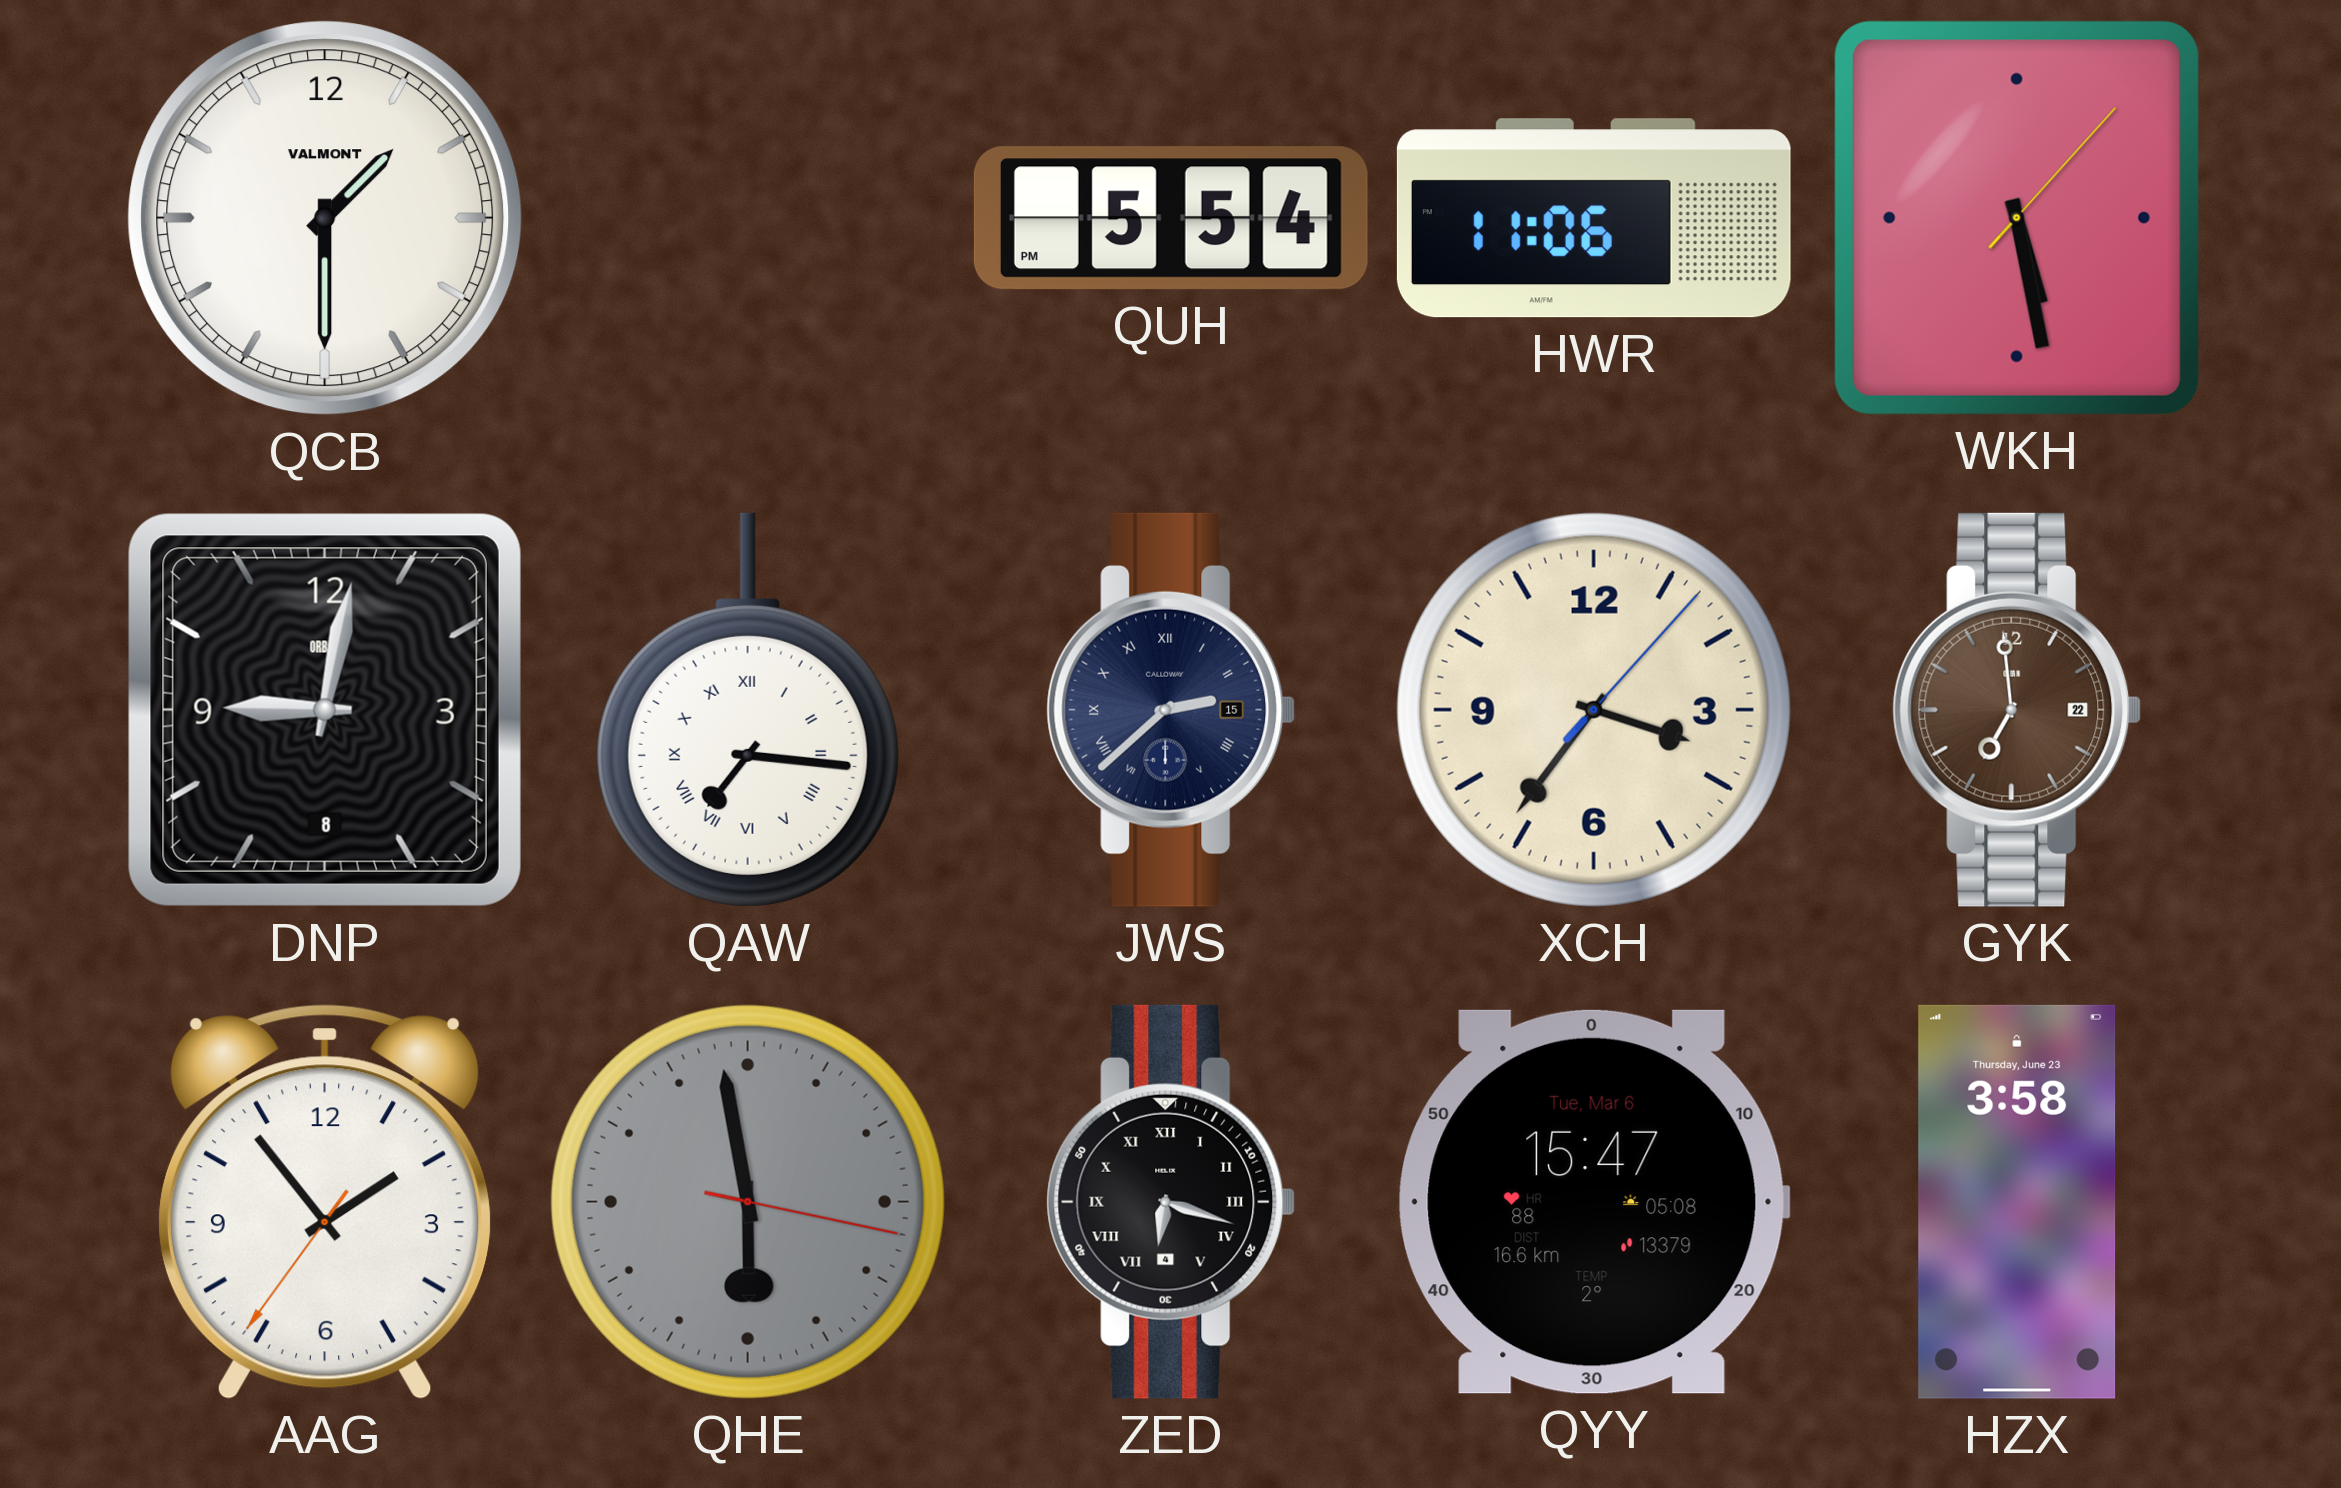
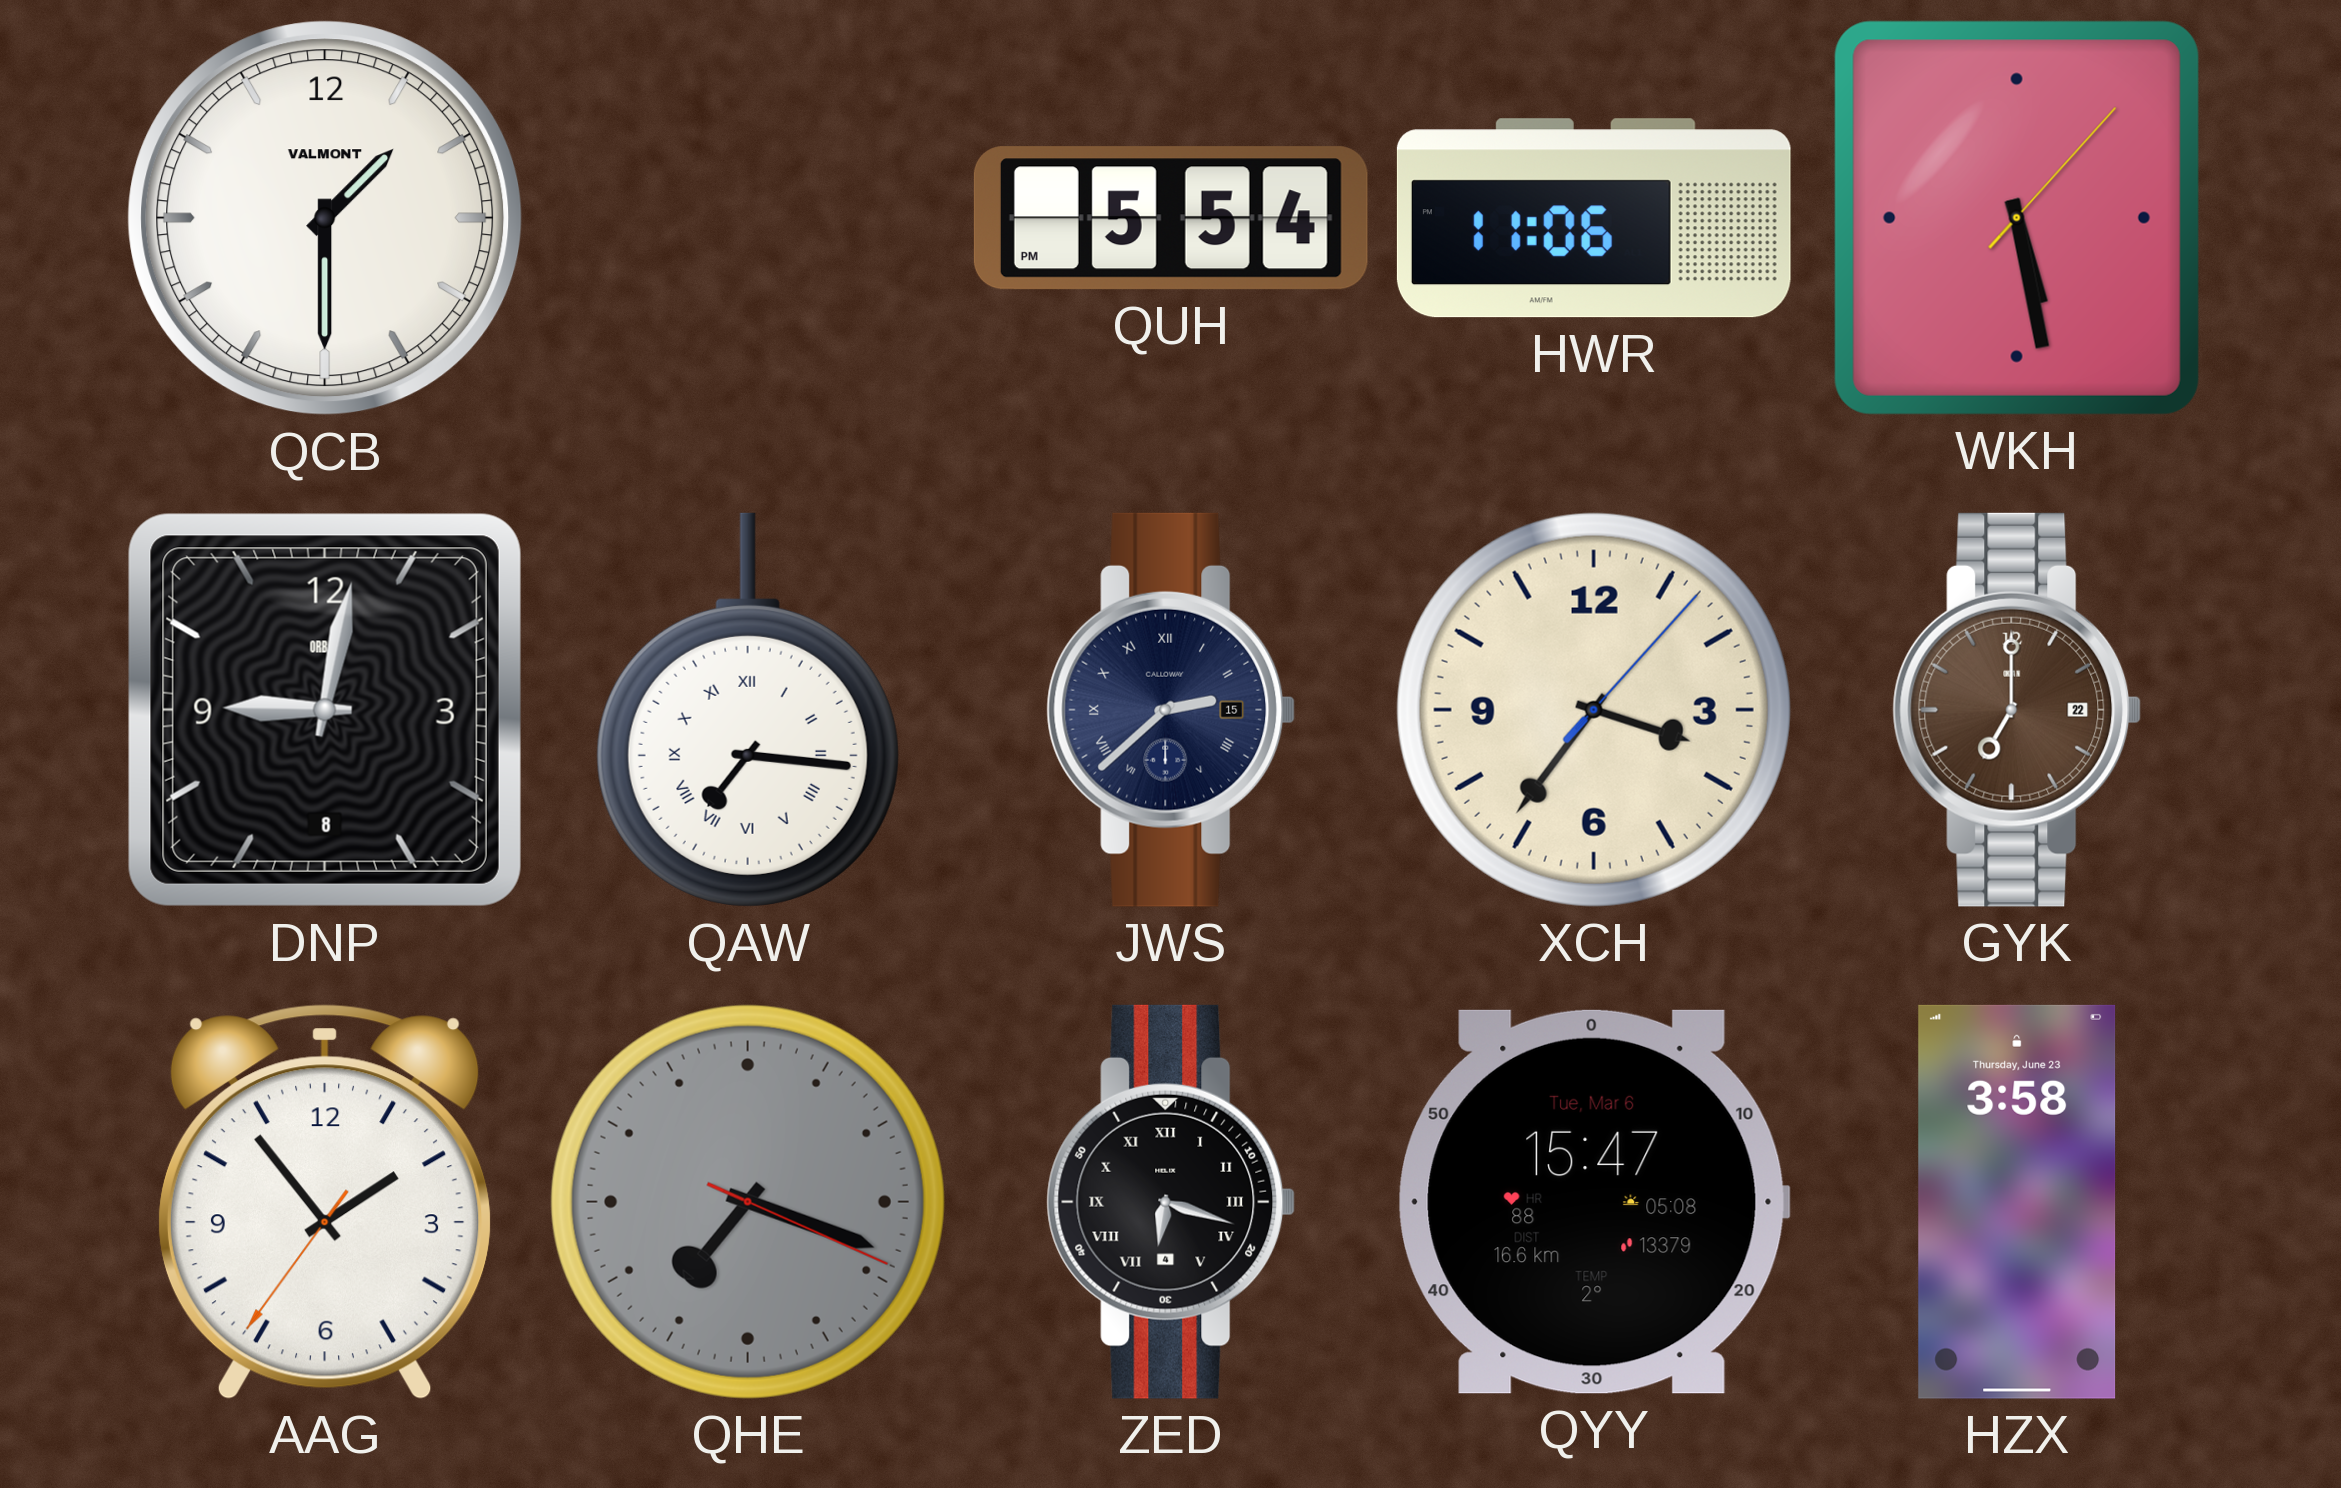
GYK: 6:59 -> 7:00
QHE: 5:58 -> 7:18
